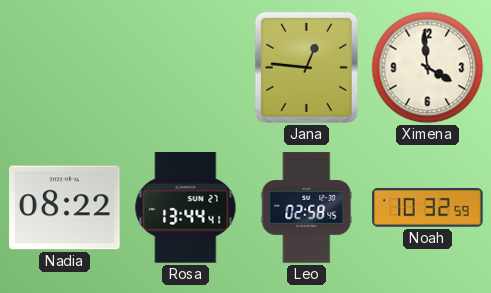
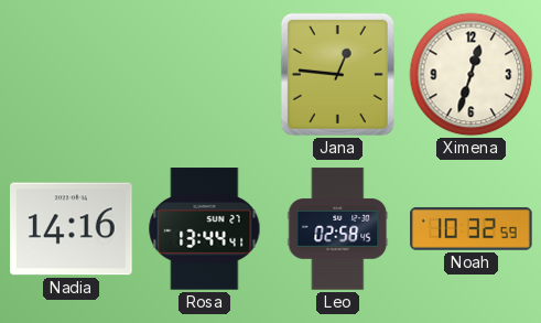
Ximena: 3:59 -> 12:33
Nadia: 08:22 -> 14:16
